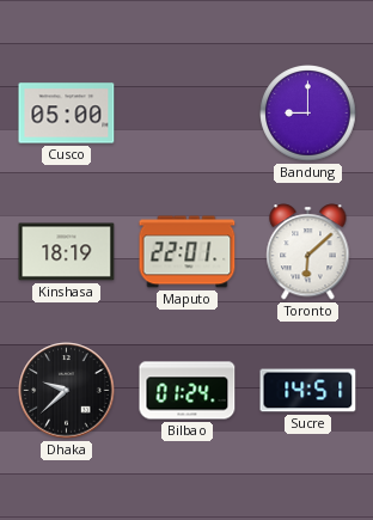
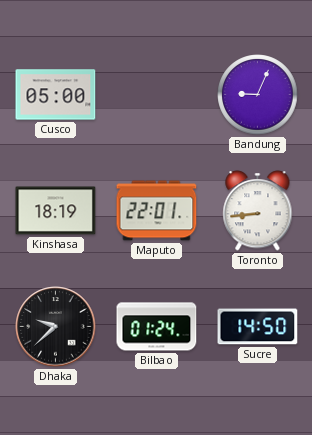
Bandung: 9:00 -> 9:04
Toronto: 6:08 -> 8:44
Sucre: 14:51 -> 14:50
